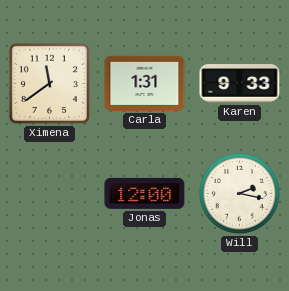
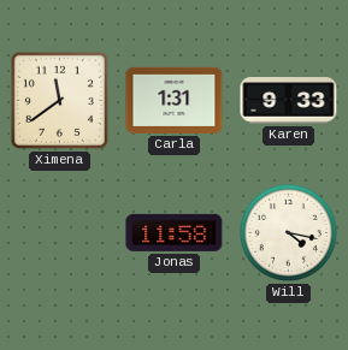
Jonas: 12:00 -> 11:58
Will: 2:17 -> 4:17
